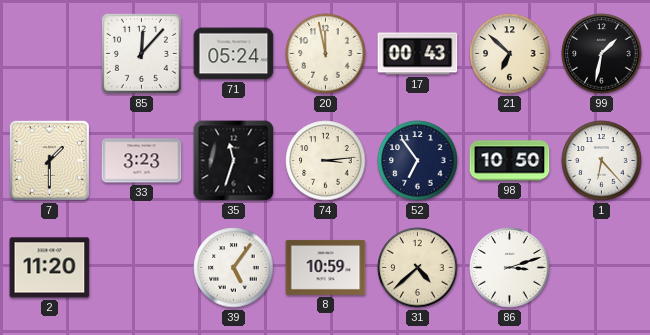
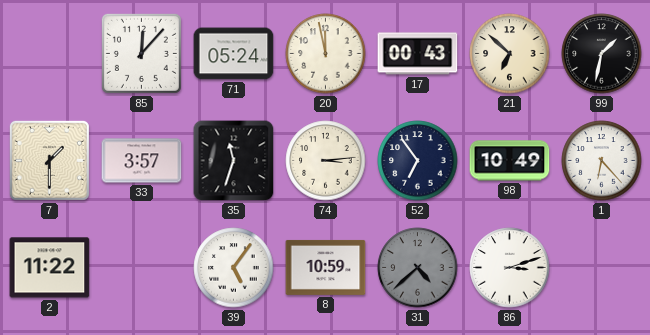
33: 3:23 -> 3:57
98: 10:50 -> 10:49
2: 11:20 -> 11:22
31 dial: cream -> grey
